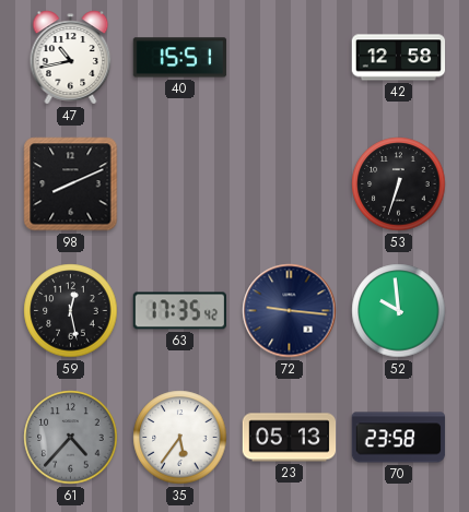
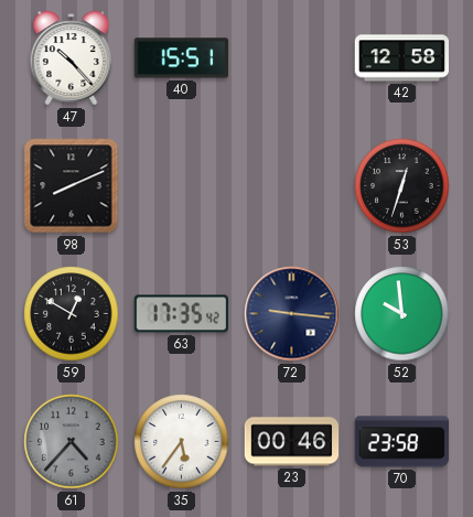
47: 10:43 -> 10:23
53: 6:33 -> 12:33
59: 12:28 -> 12:50
23: 05:13 -> 00:46
